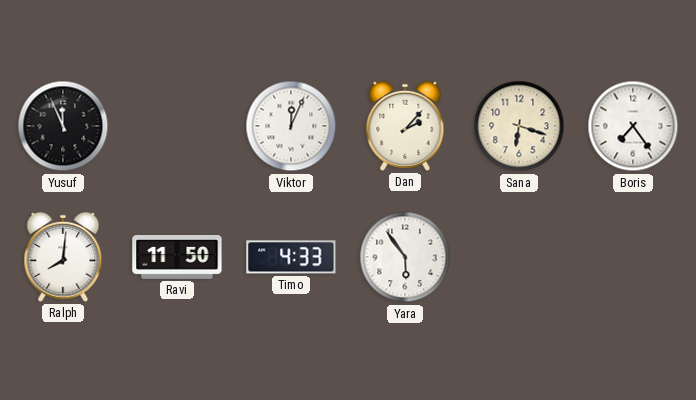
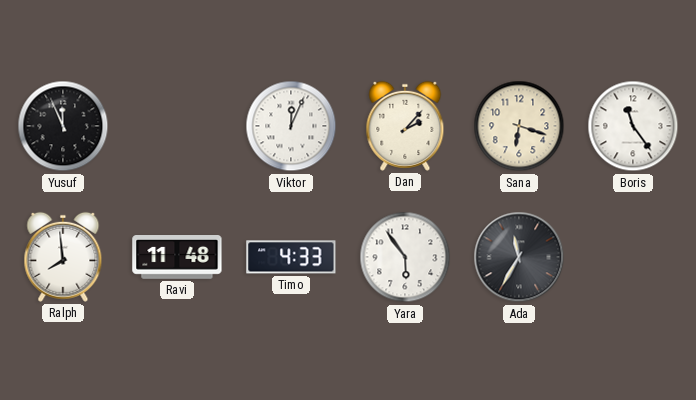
Boris: 7:24 -> 11:24
Ralph: 8:01 -> 7:59
Ravi: 11:50 -> 11:48
Ada: none -> 11:35
